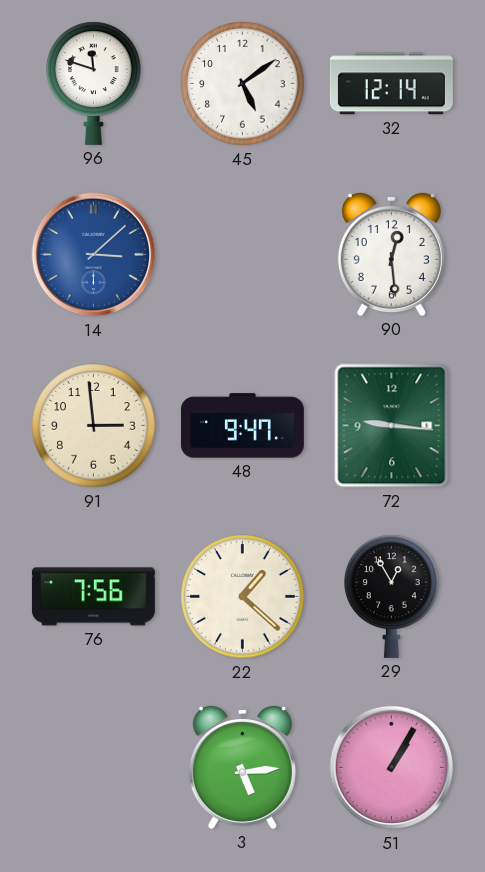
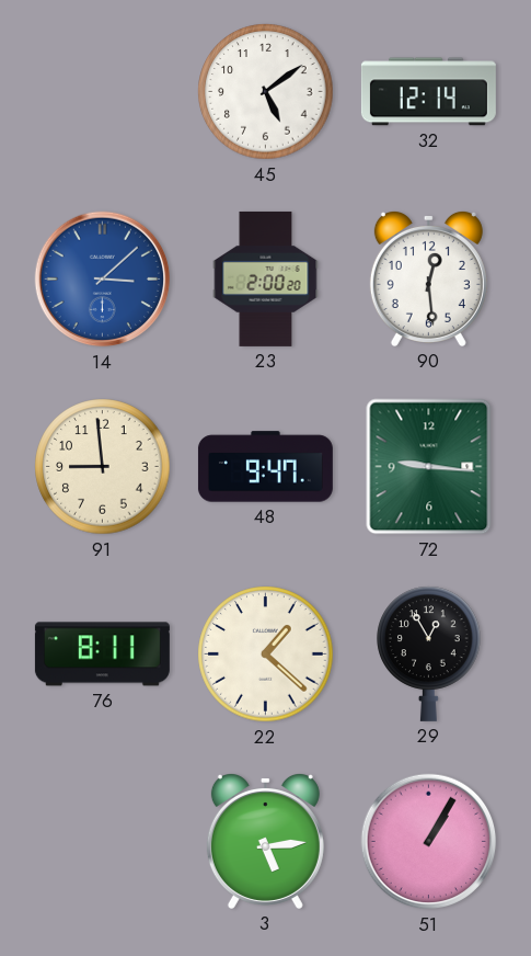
96: 11:48 -> none
23: none -> 2:00
91: 2:59 -> 8:59
76: 7:56 -> 8:11
